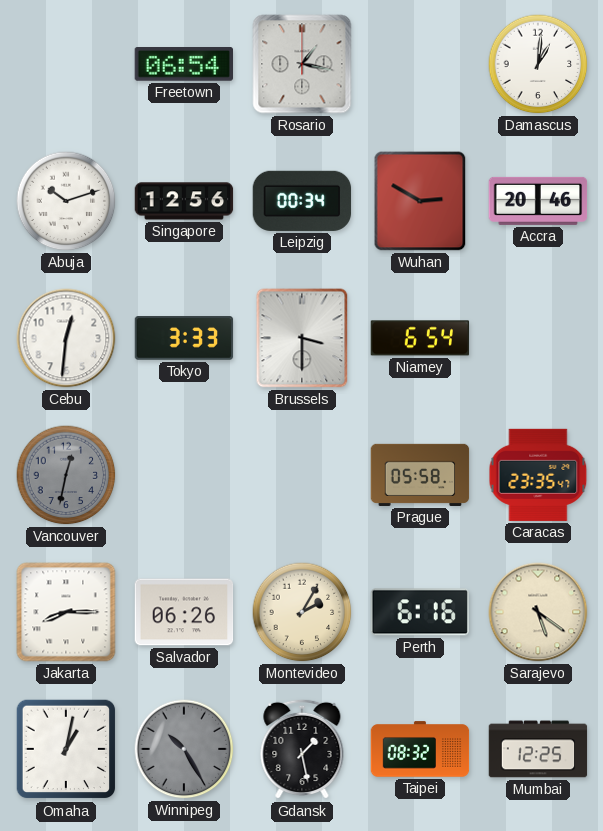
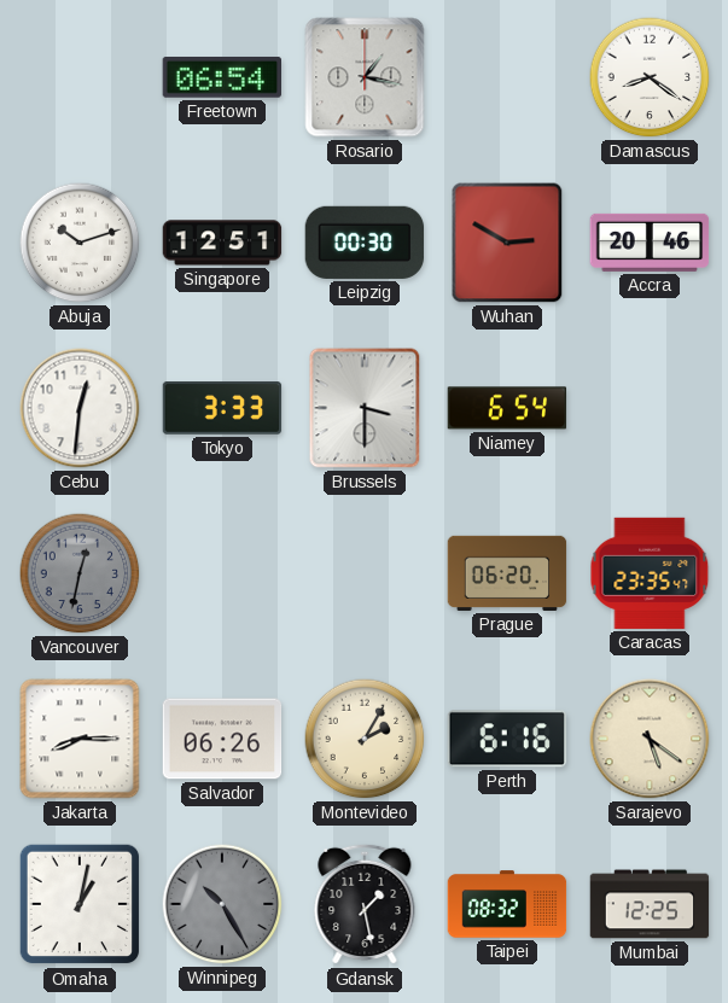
Damascus: 1:01 -> 8:21
Singapore: 12:56 -> 12:51
Leipzig: 00:34 -> 00:30
Prague: 05:58 -> 06:20
